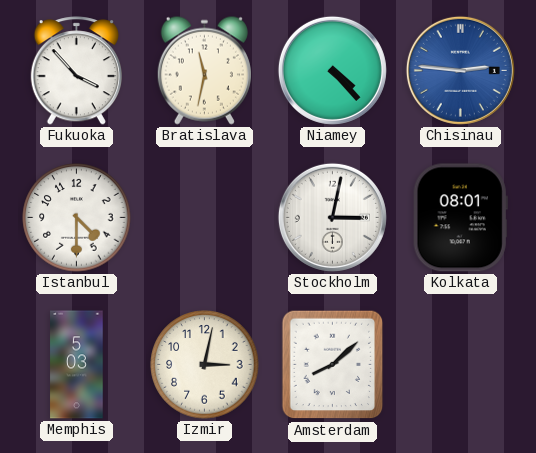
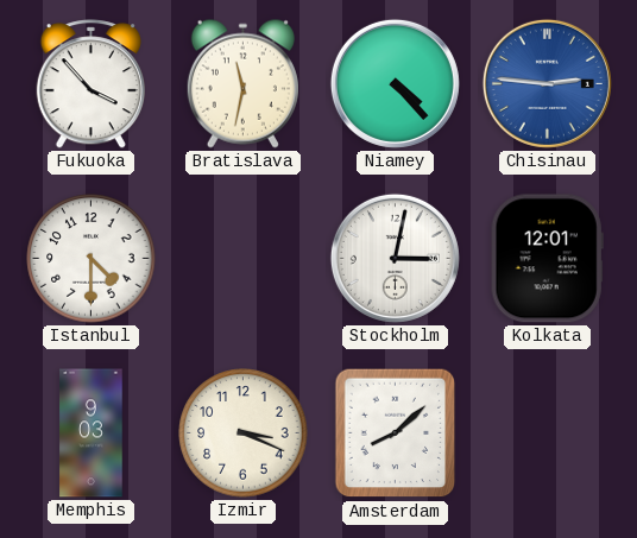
Kolkata: 08:01 -> 12:01
Memphis: 5:03 -> 9:03
Izmir: 3:02 -> 3:19
